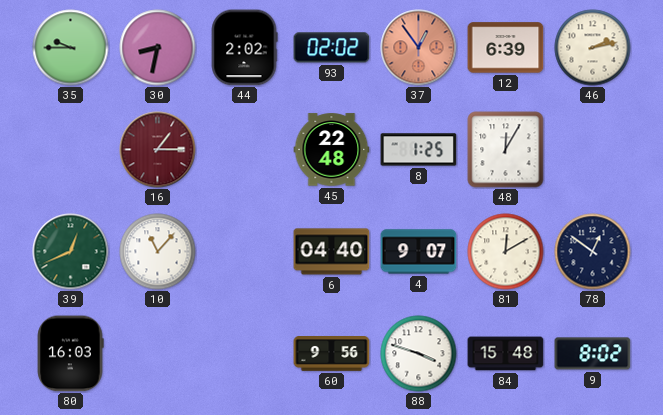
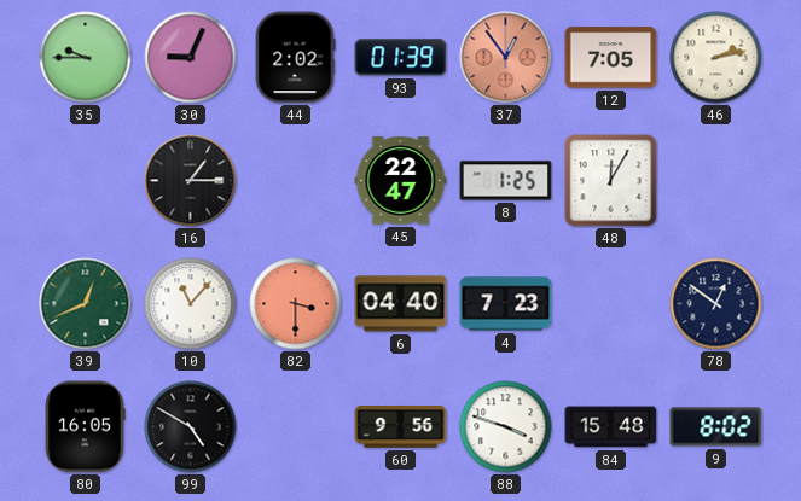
30: 8:32 -> 9:04
93: 02:02 -> 01:39
12: 6:39 -> 7:05
16 dial: burgundy -> black
45: 22:48 -> 22:47
82: none -> 3:30
4: 9:07 -> 7:23
81: 12:10 -> none
80: 16:03 -> 16:05
99: none -> 4:50
